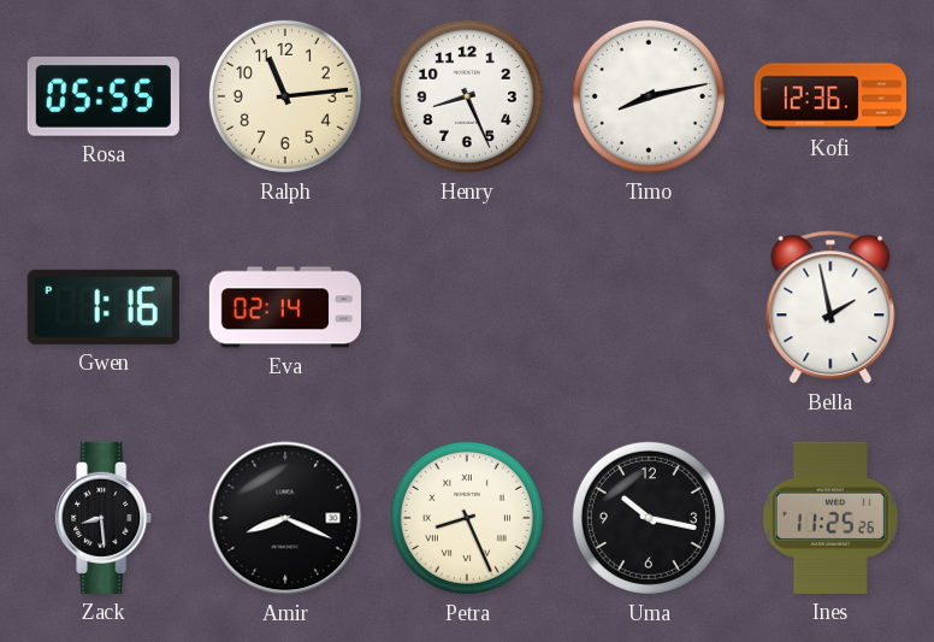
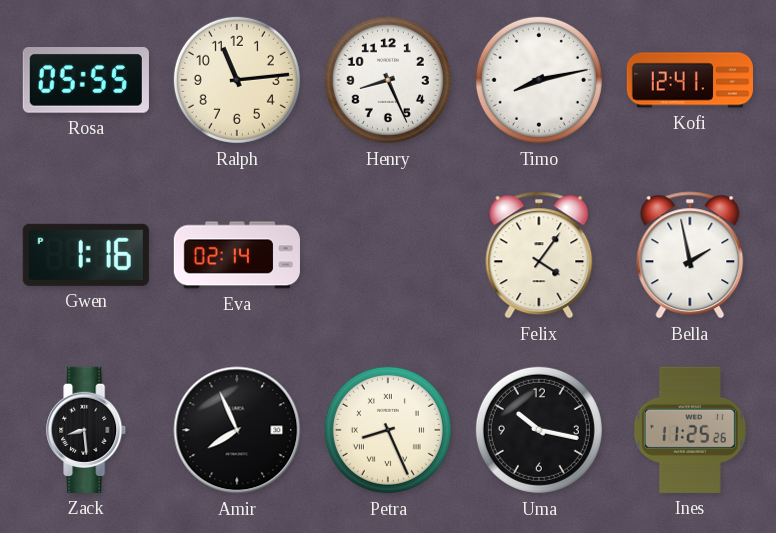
Kofi: 12:36 -> 12:41
Felix: none -> 4:06
Amir: 8:19 -> 7:56
